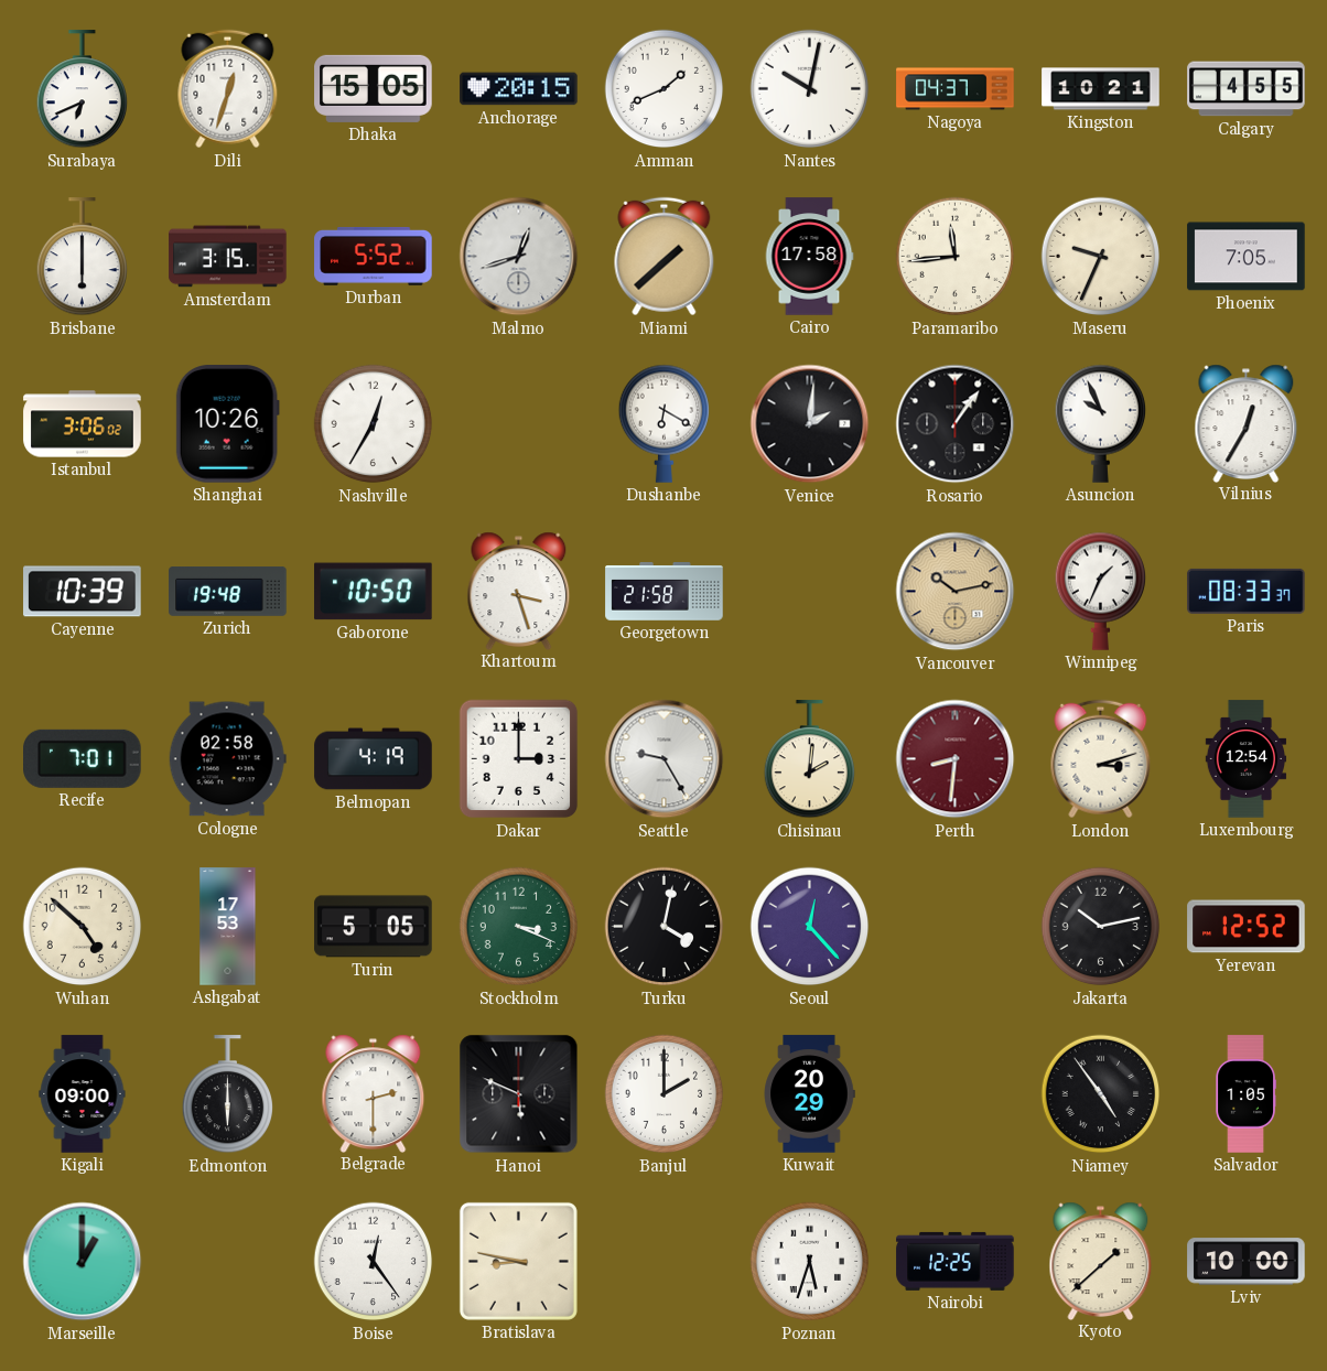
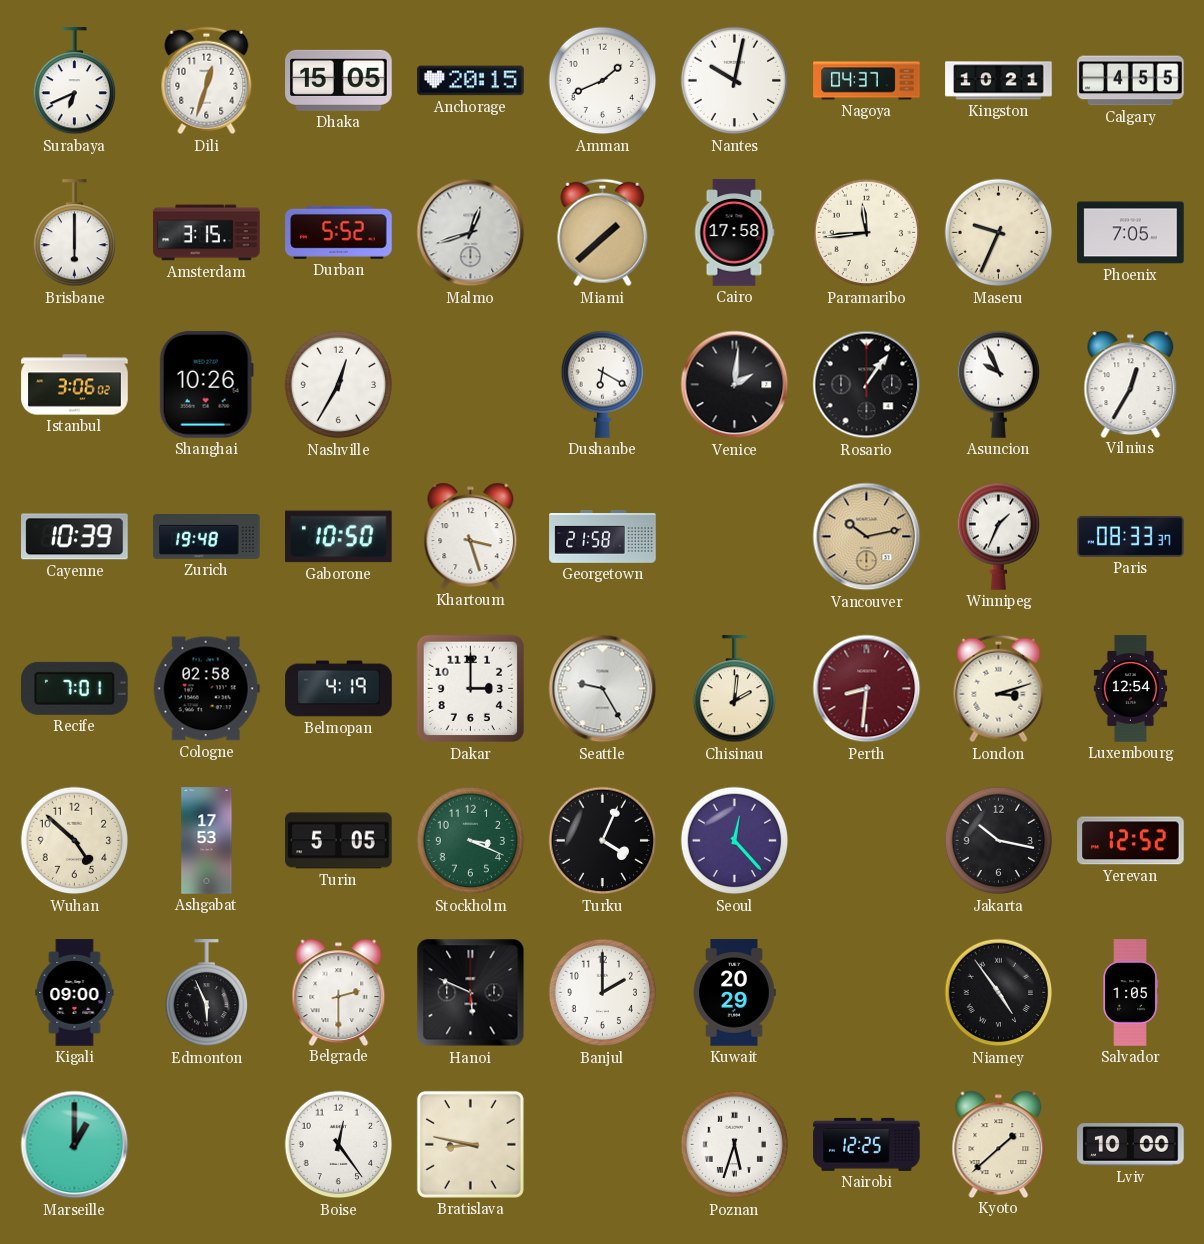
Turku: 4:02 -> 4:04
Jakarta: 10:13 -> 10:17
Edmonton: 6:00 -> 5:56
